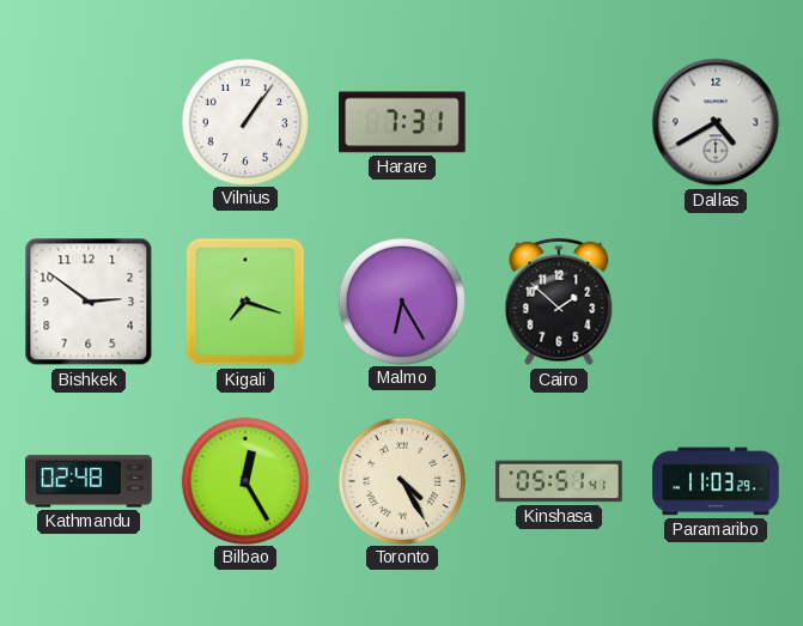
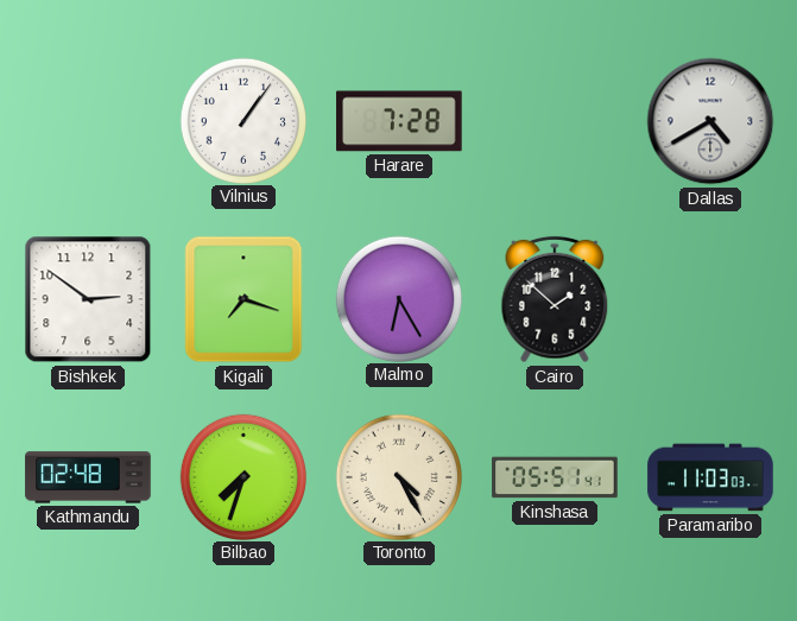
Harare: 7:31 -> 7:28
Bilbao: 12:25 -> 7:33
Paramaribo: 11:03:29 -> 11:03:03
